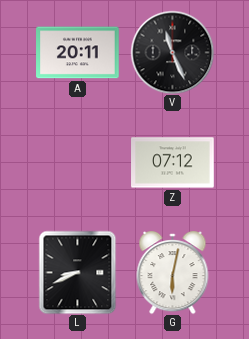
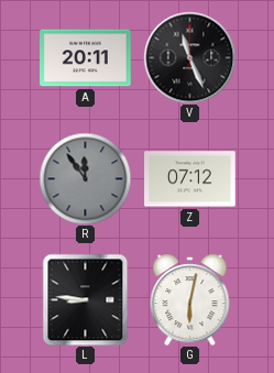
R: none -> 11:54
L: 8:41 -> 8:46
